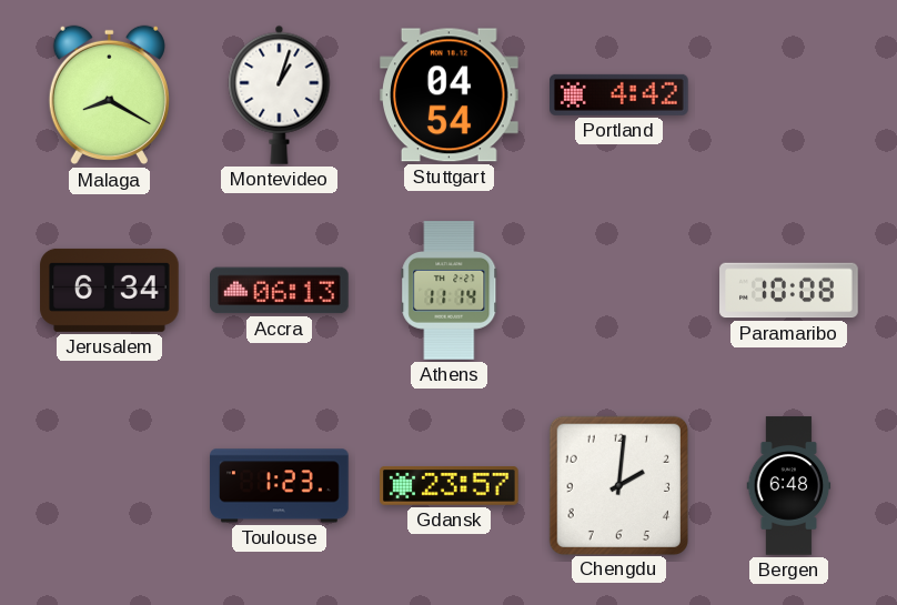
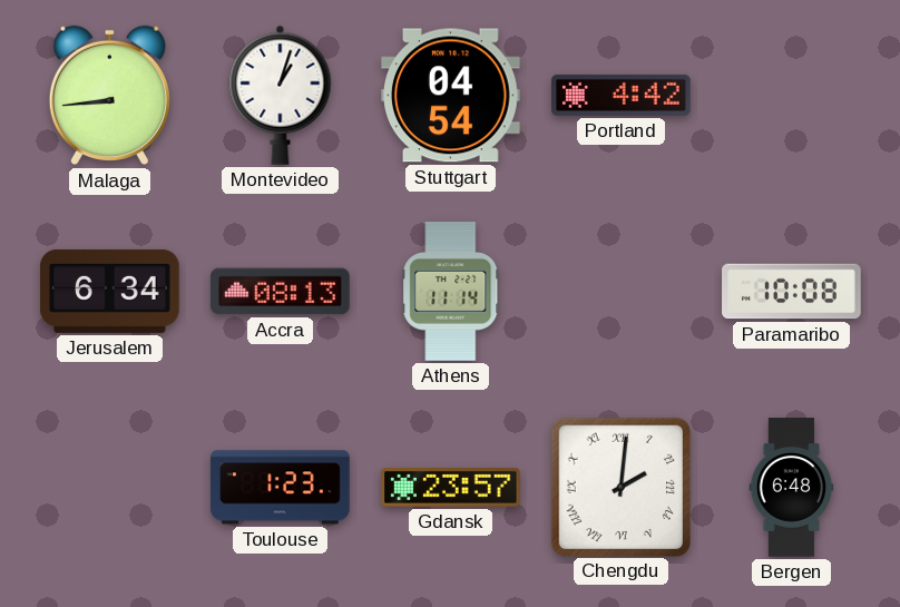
Malaga: 8:20 -> 8:44
Accra: 06:13 -> 08:13
Chengdu numerals: Arabic -> Roman
